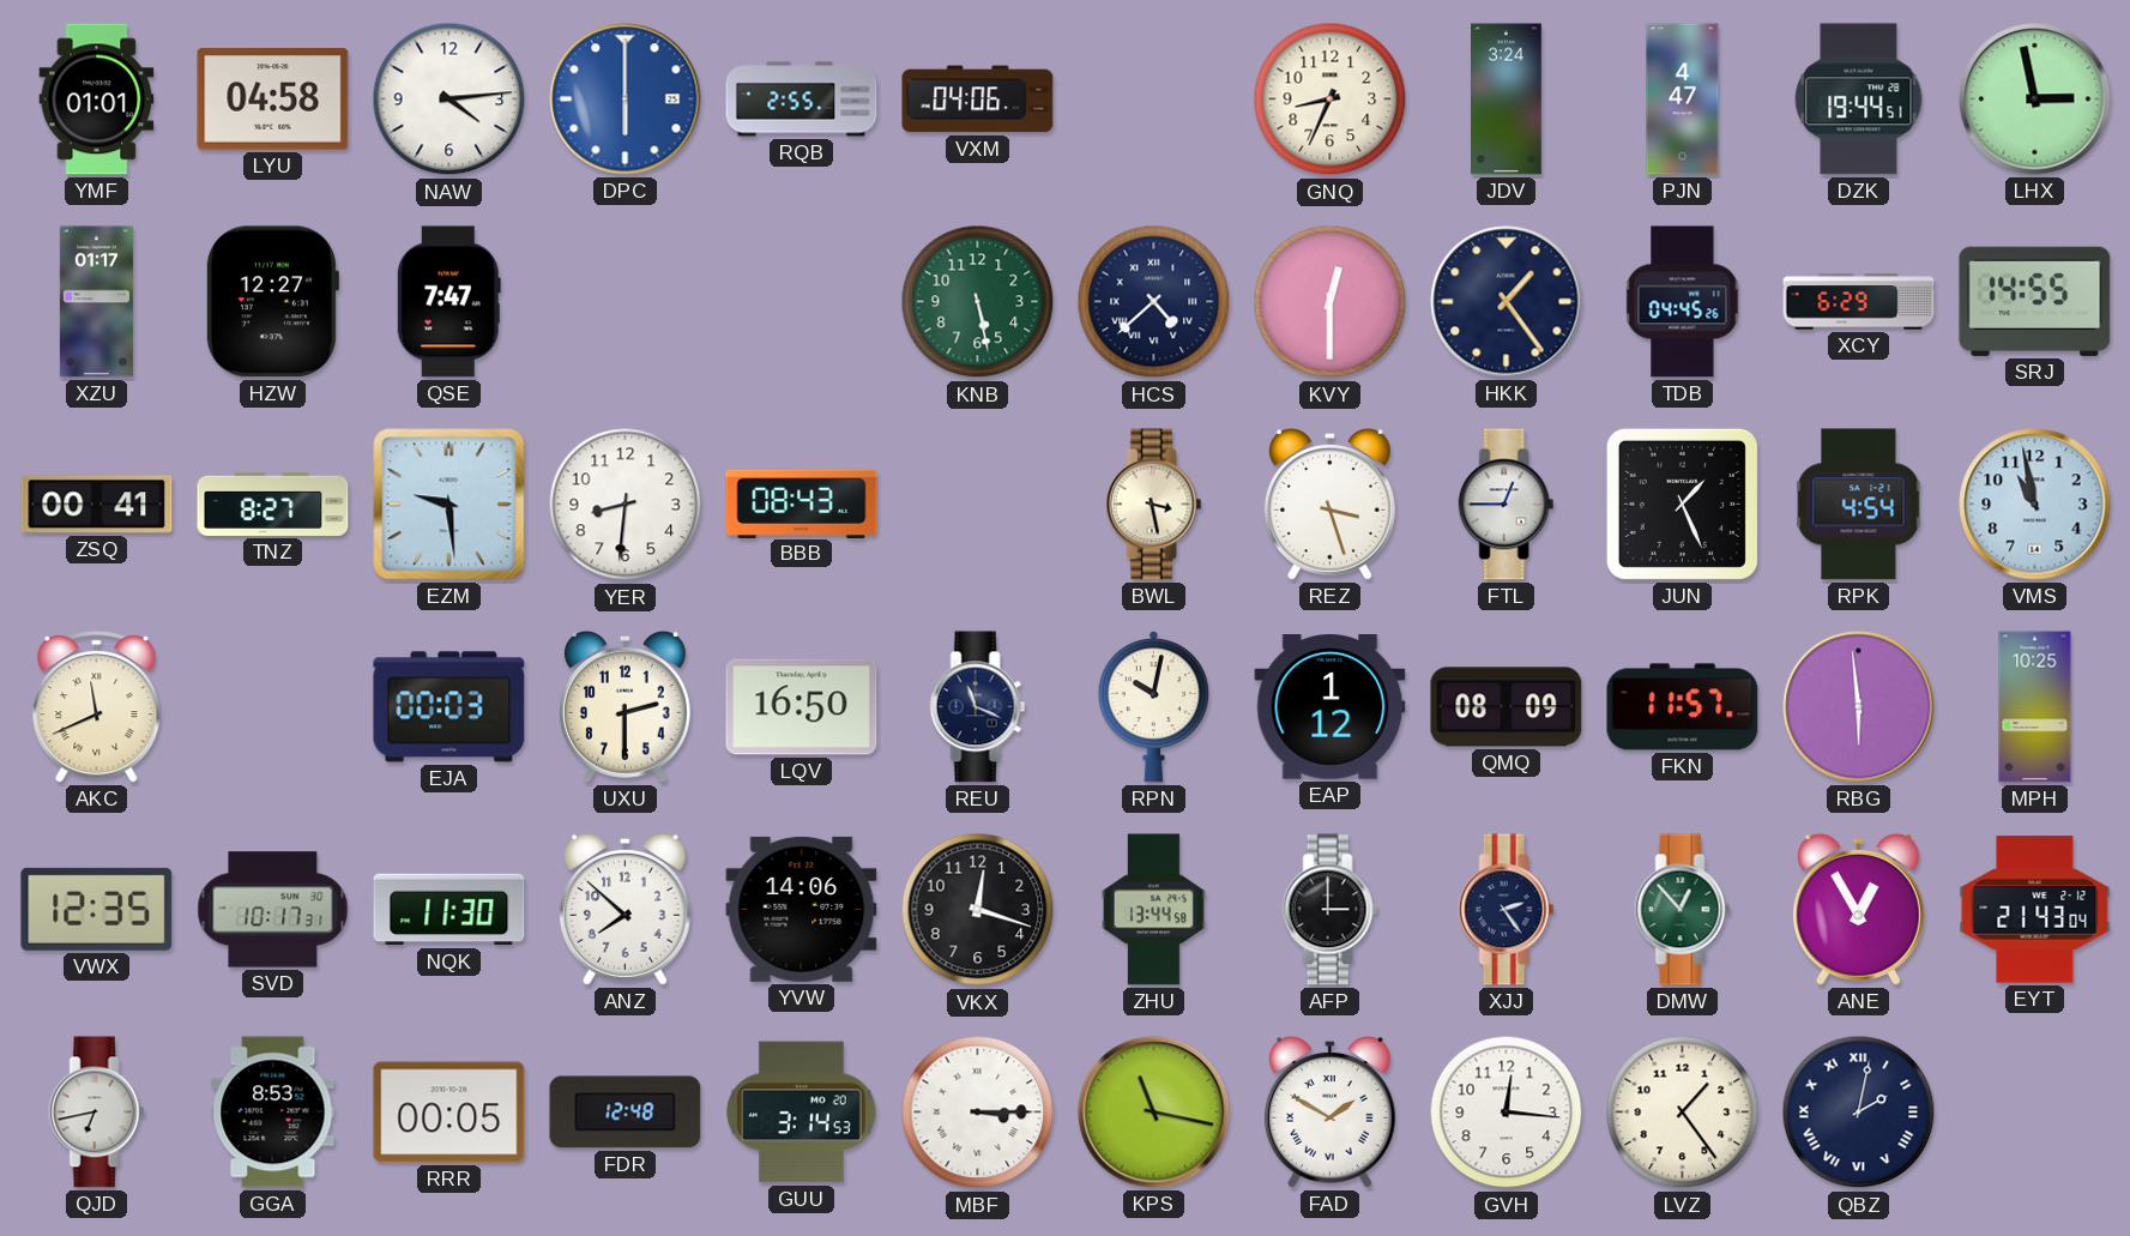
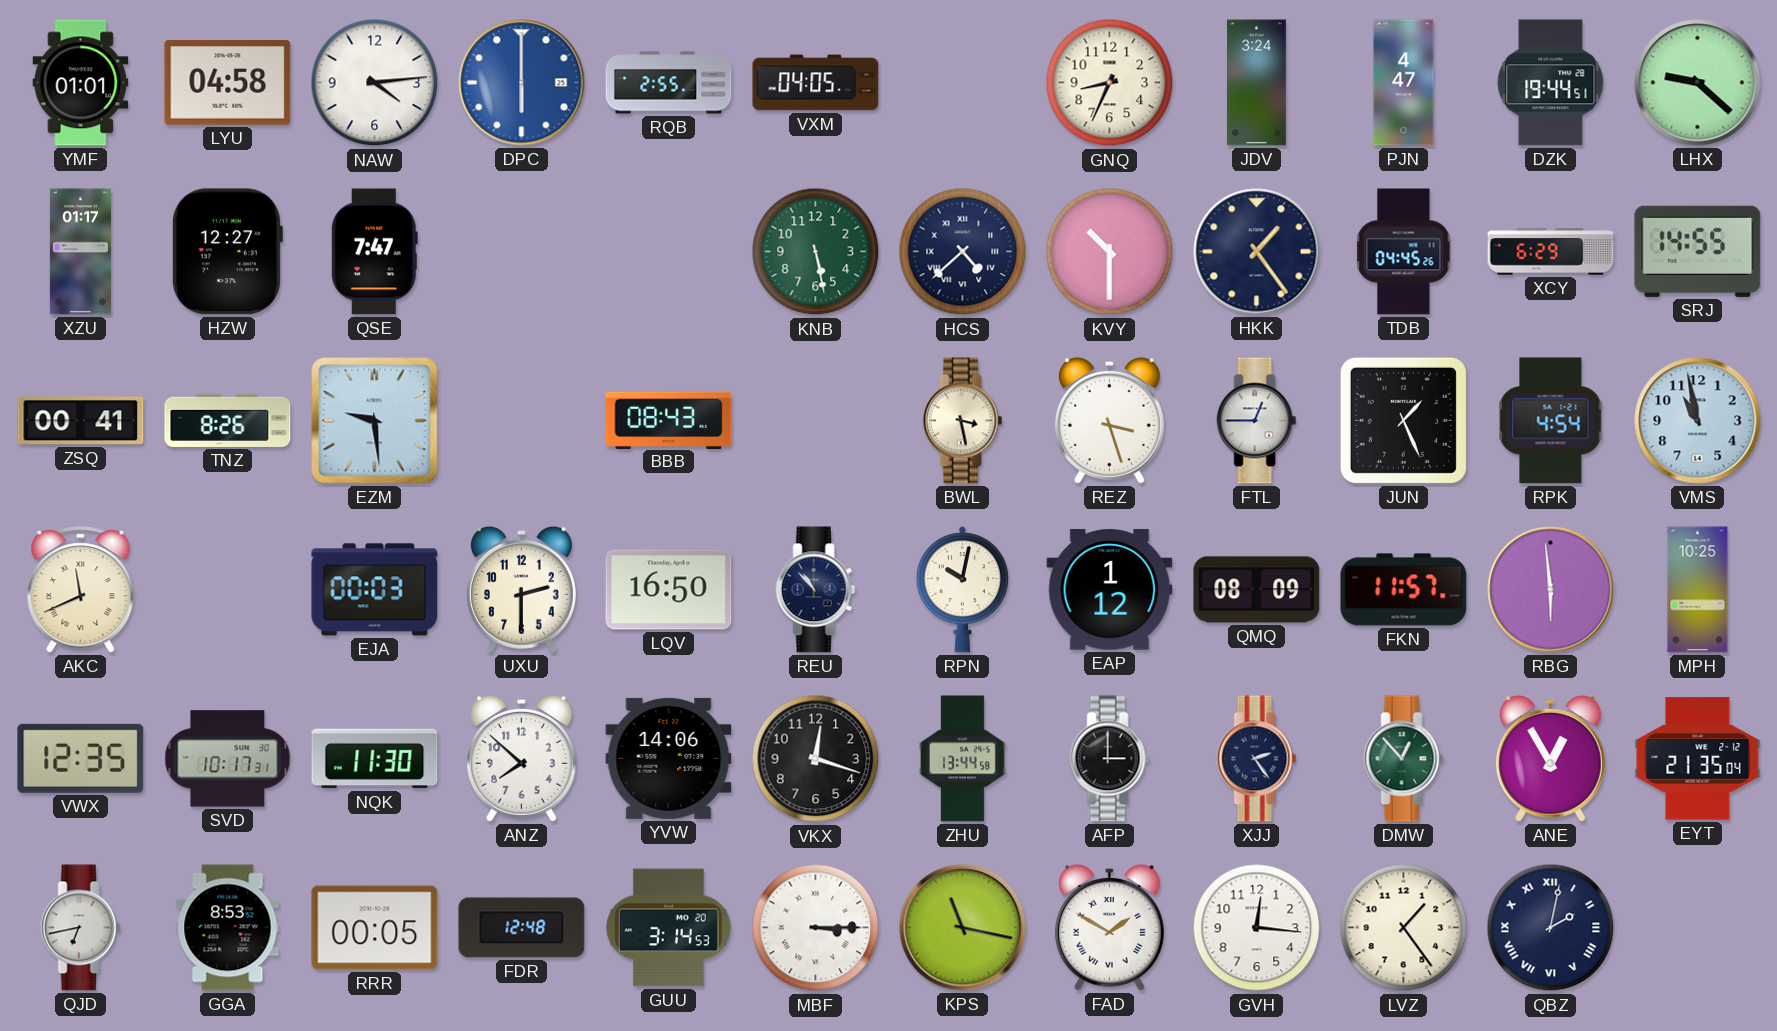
VXM: 04:06 -> 04:05
LHX: 2:58 -> 9:22
KVY: 12:30 -> 10:30
TNZ: 8:27 -> 8:26
YER: 8:31 -> none
REU: 11:19 -> 10:53
EYT: 21:43 -> 21:35
